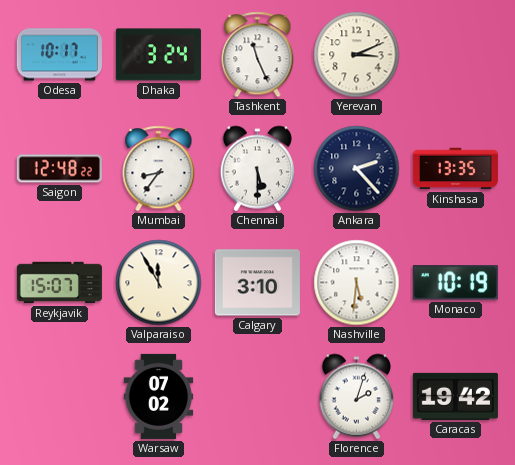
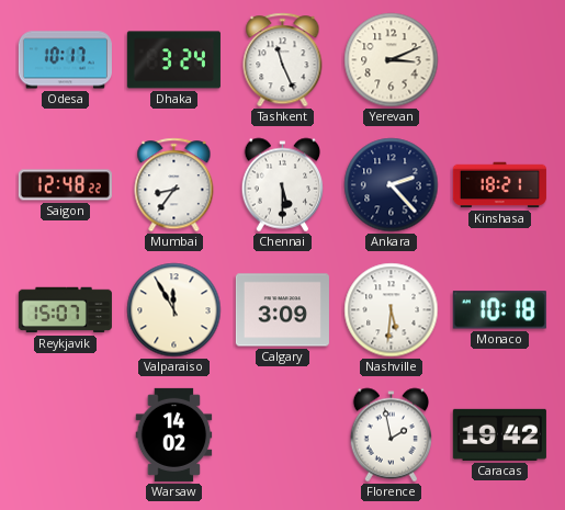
Kinshasa: 13:35 -> 18:21
Calgary: 3:10 -> 3:09
Monaco: 10:19 -> 10:18
Warsaw: 07:02 -> 14:02
Florence: 2:03 -> 1:58
